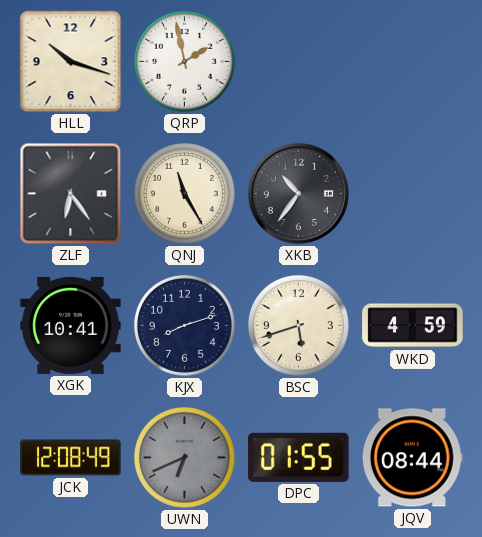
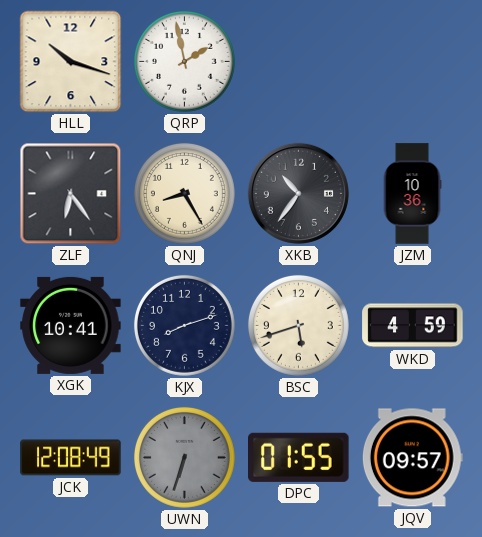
QNJ: 11:25 -> 8:25
JZM: none -> 10:36
UWN: 6:41 -> 6:33
JQV: 08:44 -> 09:57
